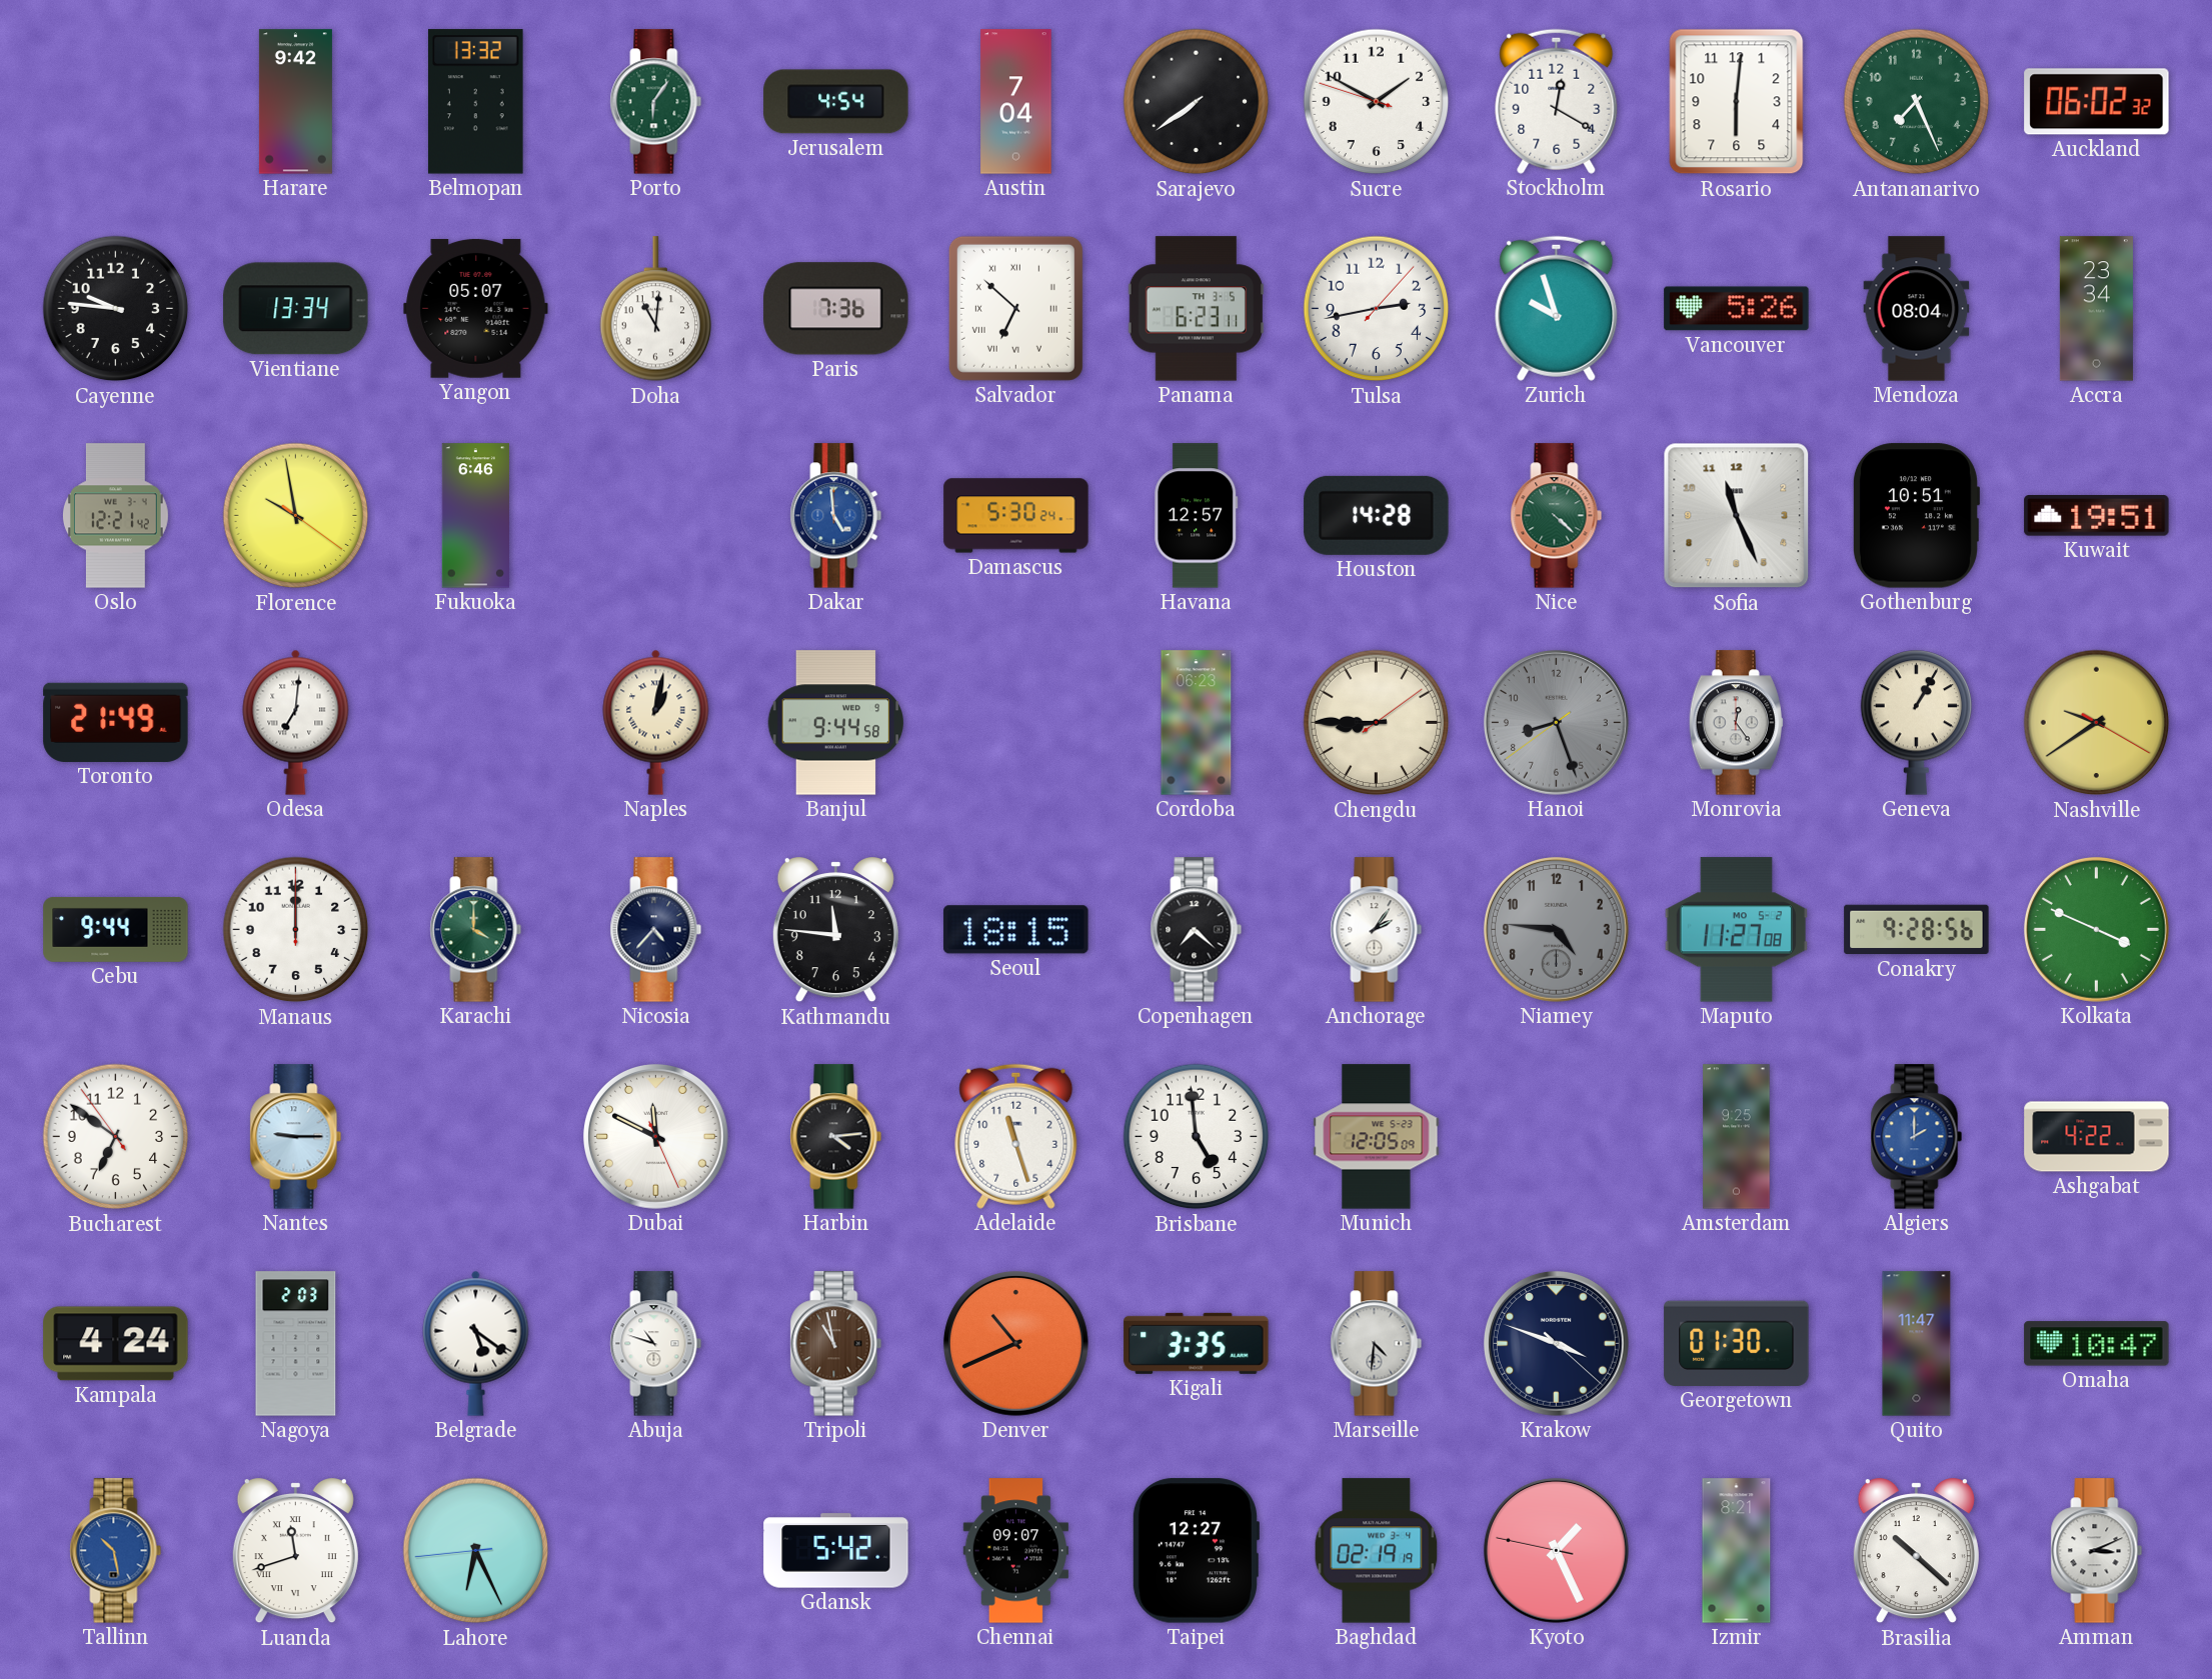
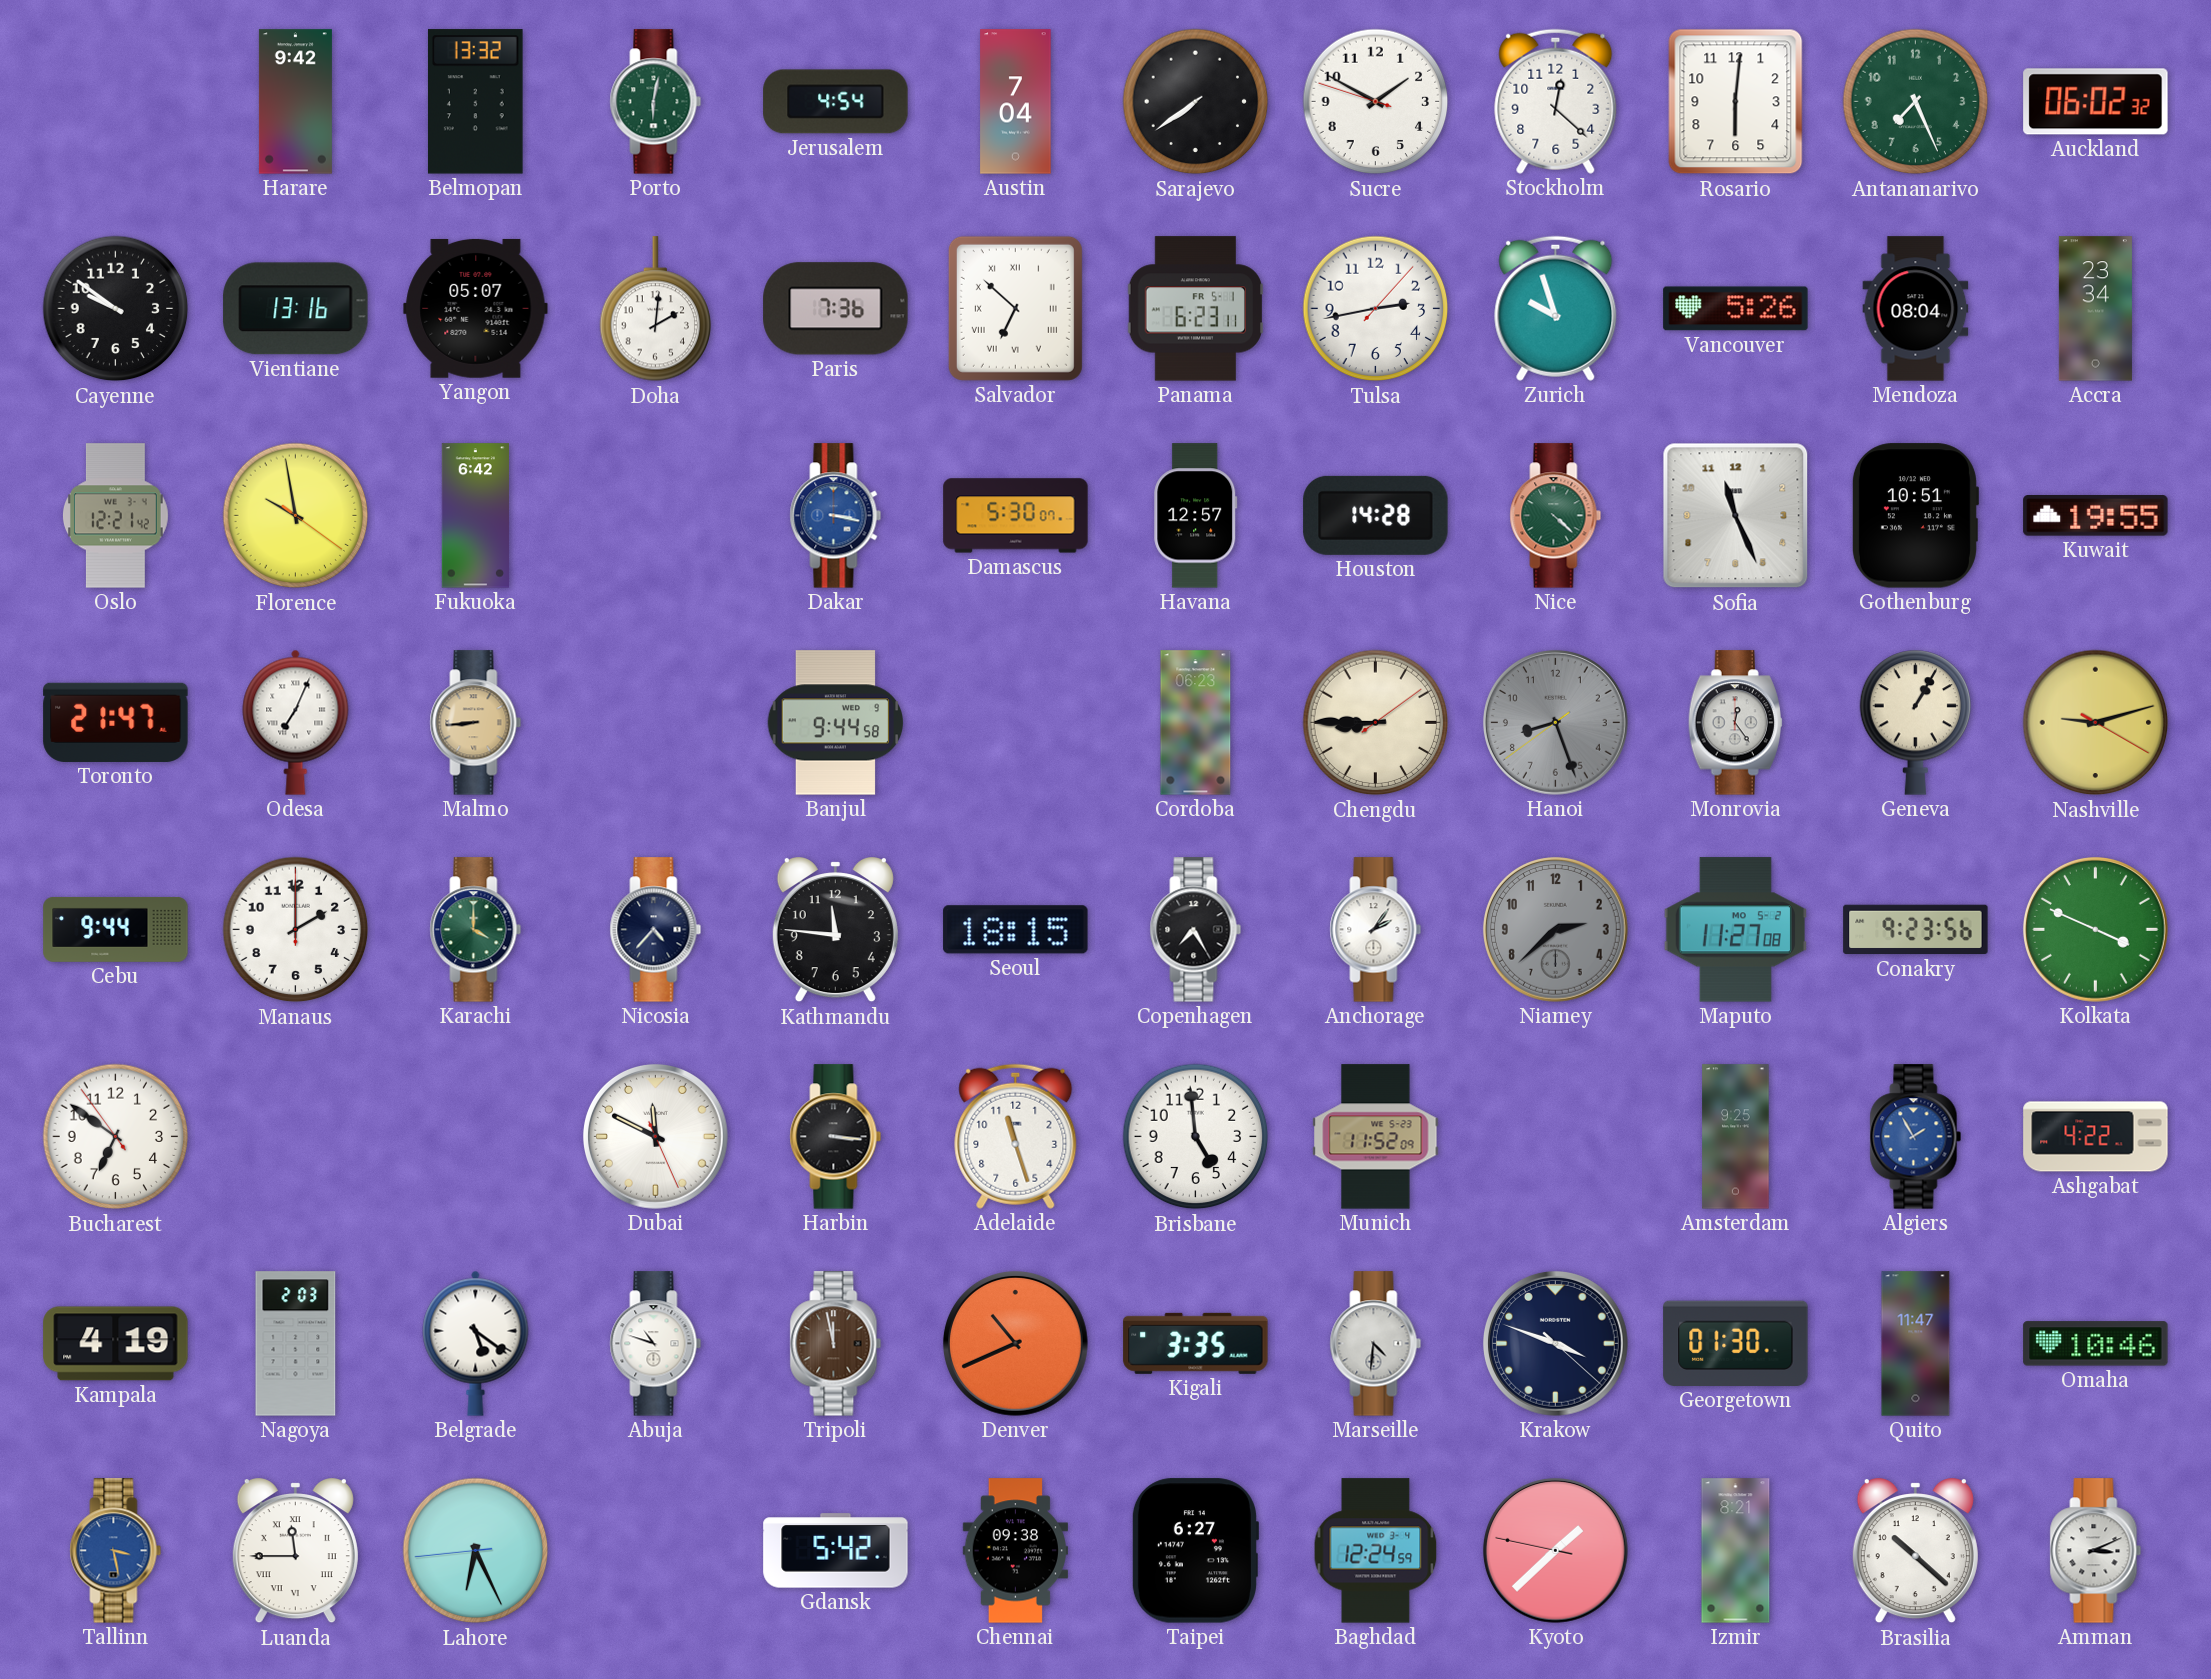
Porto: 6:06 -> 6:02
Stockholm: 12:20 -> 12:22
Cayenne: 9:46 -> 9:51
Vientiane: 13:34 -> 13:16
Doha: 11:01 -> 2:01
Panama date: TH 3-5 -> FR 5-1
Fukuoka: 6:46 -> 6:42
Dakar: 4:59 -> 3:17
Damascus: 5:30:24 -> 5:30:07
Kuwait: 19:51 -> 19:55
Toronto: 21:49 -> 21:47
Odesa: 7:01 -> 7:04
Malmo: none -> 8:44
Naples: 1:02 -> none
Nashville: 9:39 -> 9:12
Manaus: 12:00 -> 2:00
Copenhagen: 7:22 -> 7:25
Niamey: 4:46 -> 2:38
Conakry: 9:28 -> 9:23
Nantes: 9:15 -> none
Harbin: 4:14 -> 3:16
Munich: 12:05 -> 11:52
Algiers: 2:00 -> 1:55
Kampala: 4:24 -> 4:19
Tripoli: 10:58 -> 11:58
Omaha: 10:47 -> 10:46
Tallinn: 10:28 -> 3:28
Luanda: 11:42 -> 11:45
Chennai: 09:07 -> 09:38
Taipei: 12:27 -> 6:27
Baghdad: 02:19 -> 12:24
Kyoto: 1:25 -> 1:37
